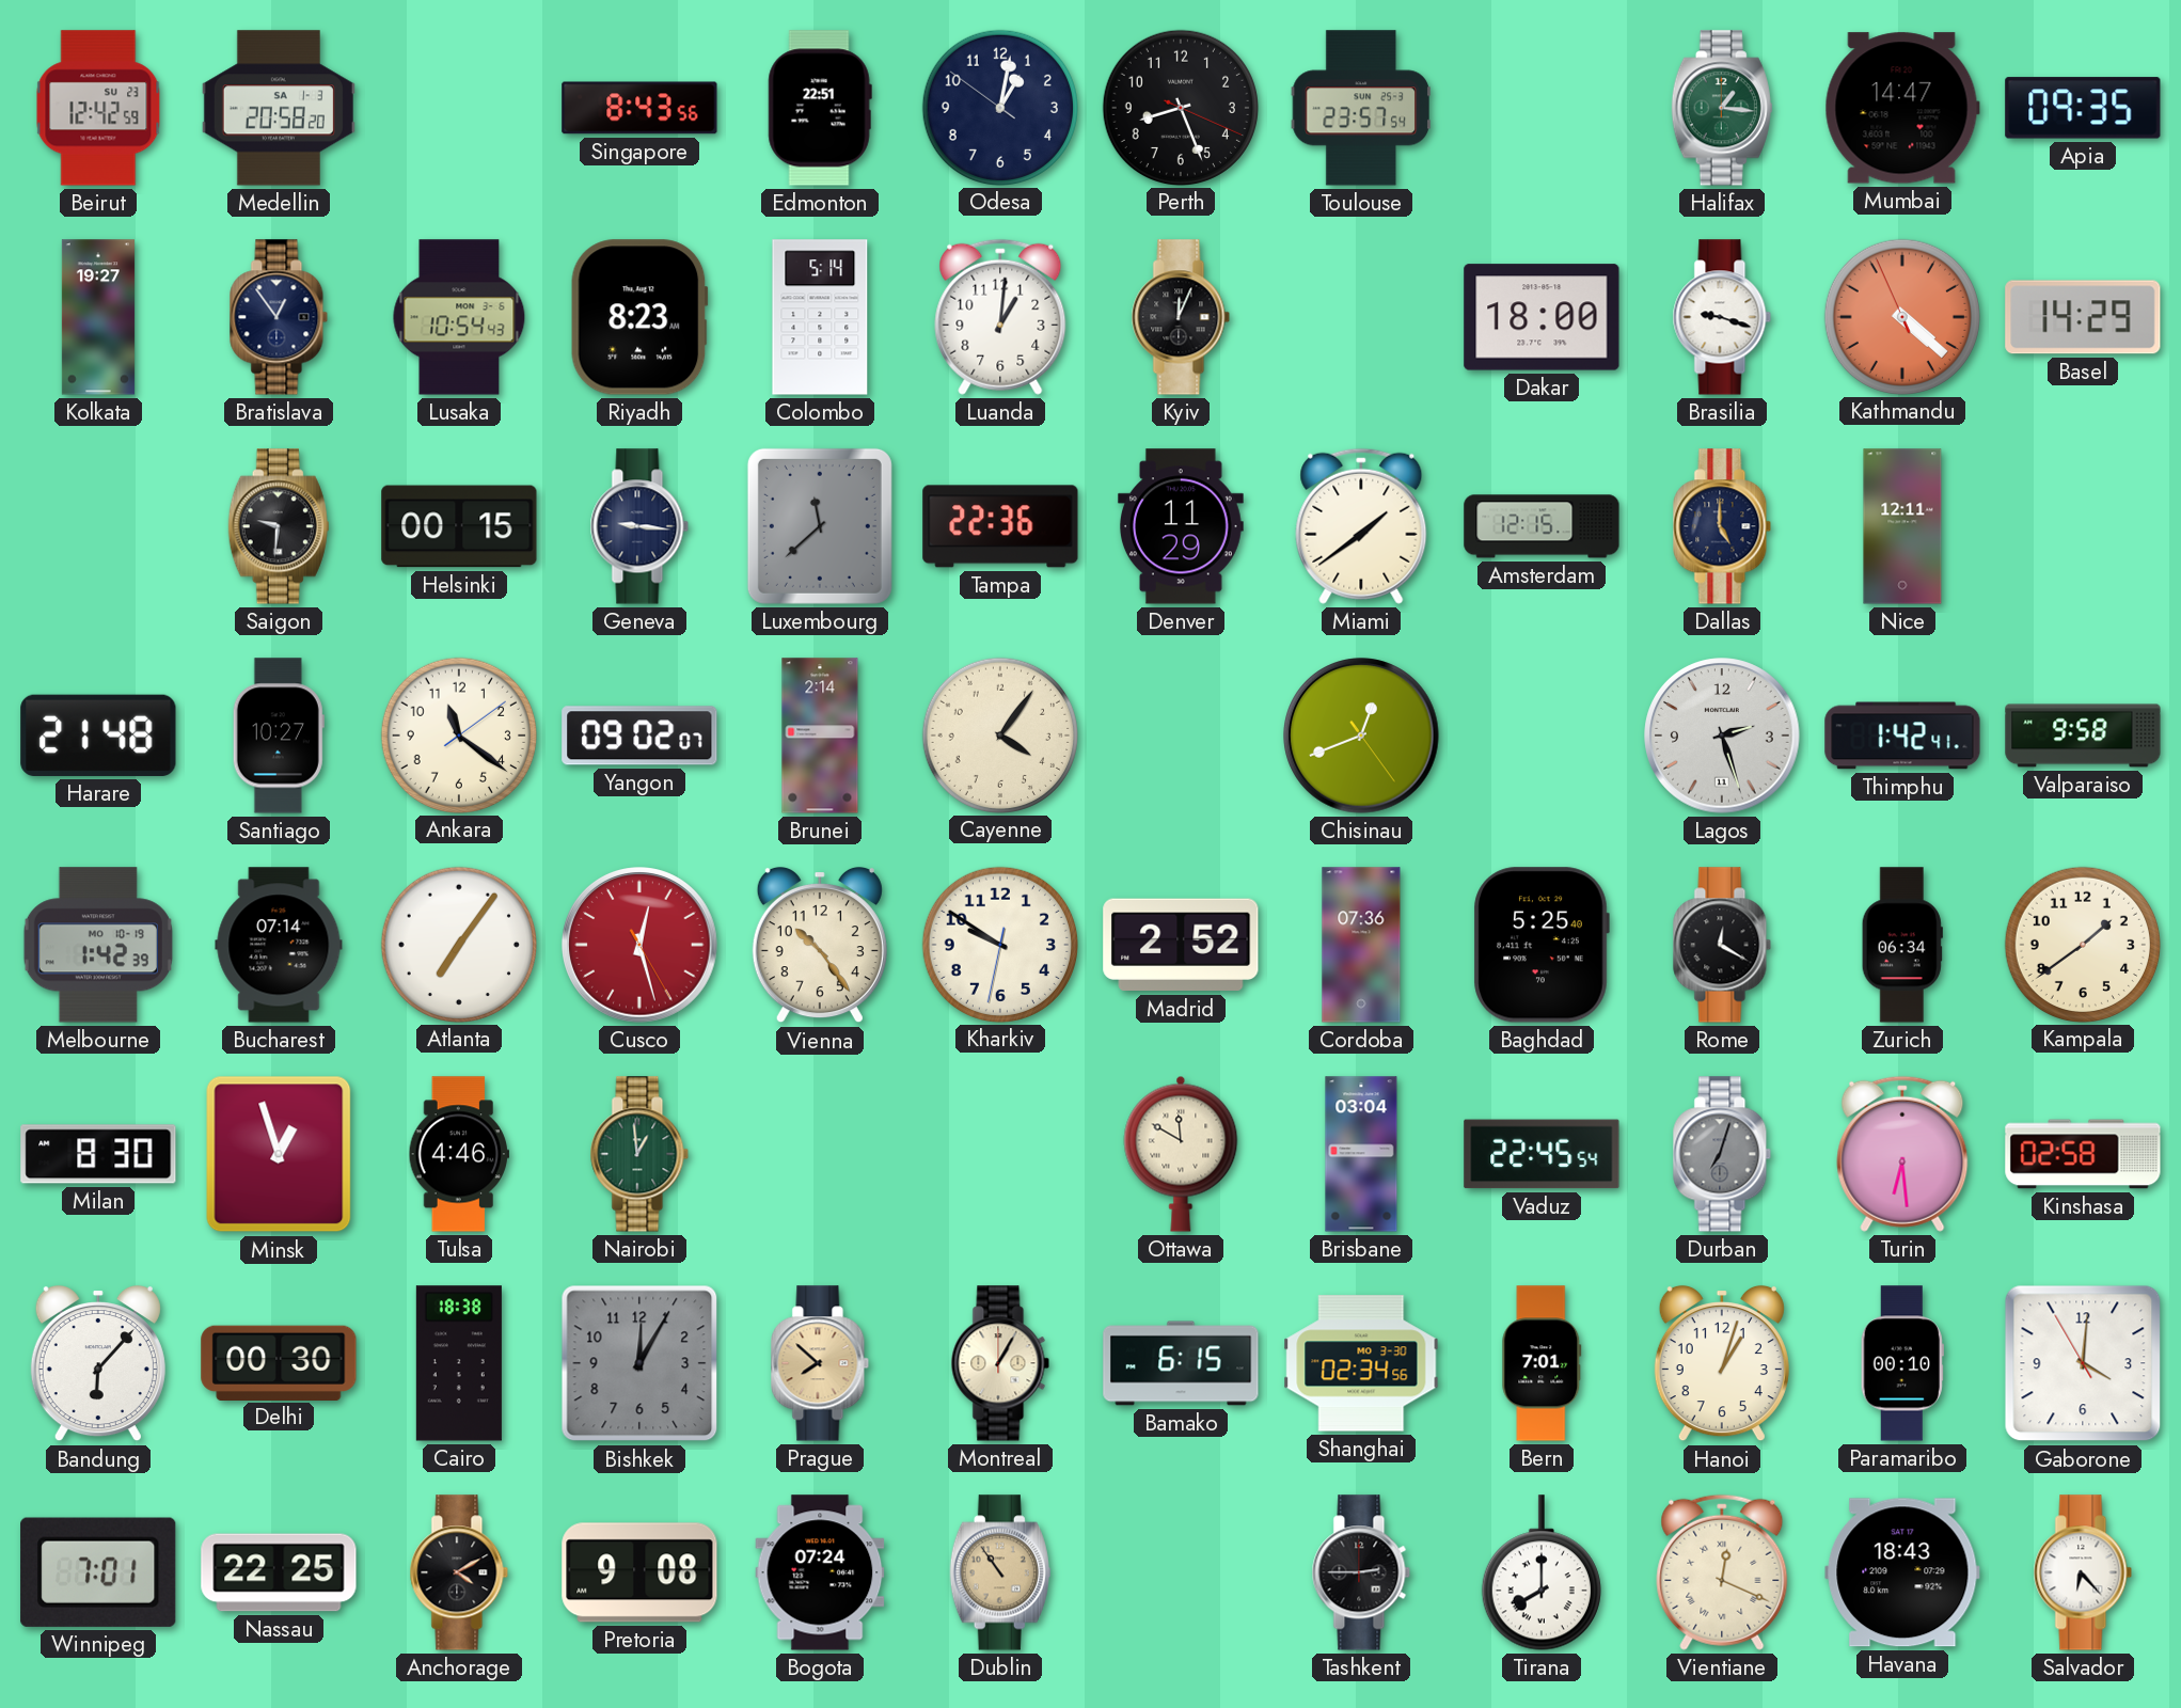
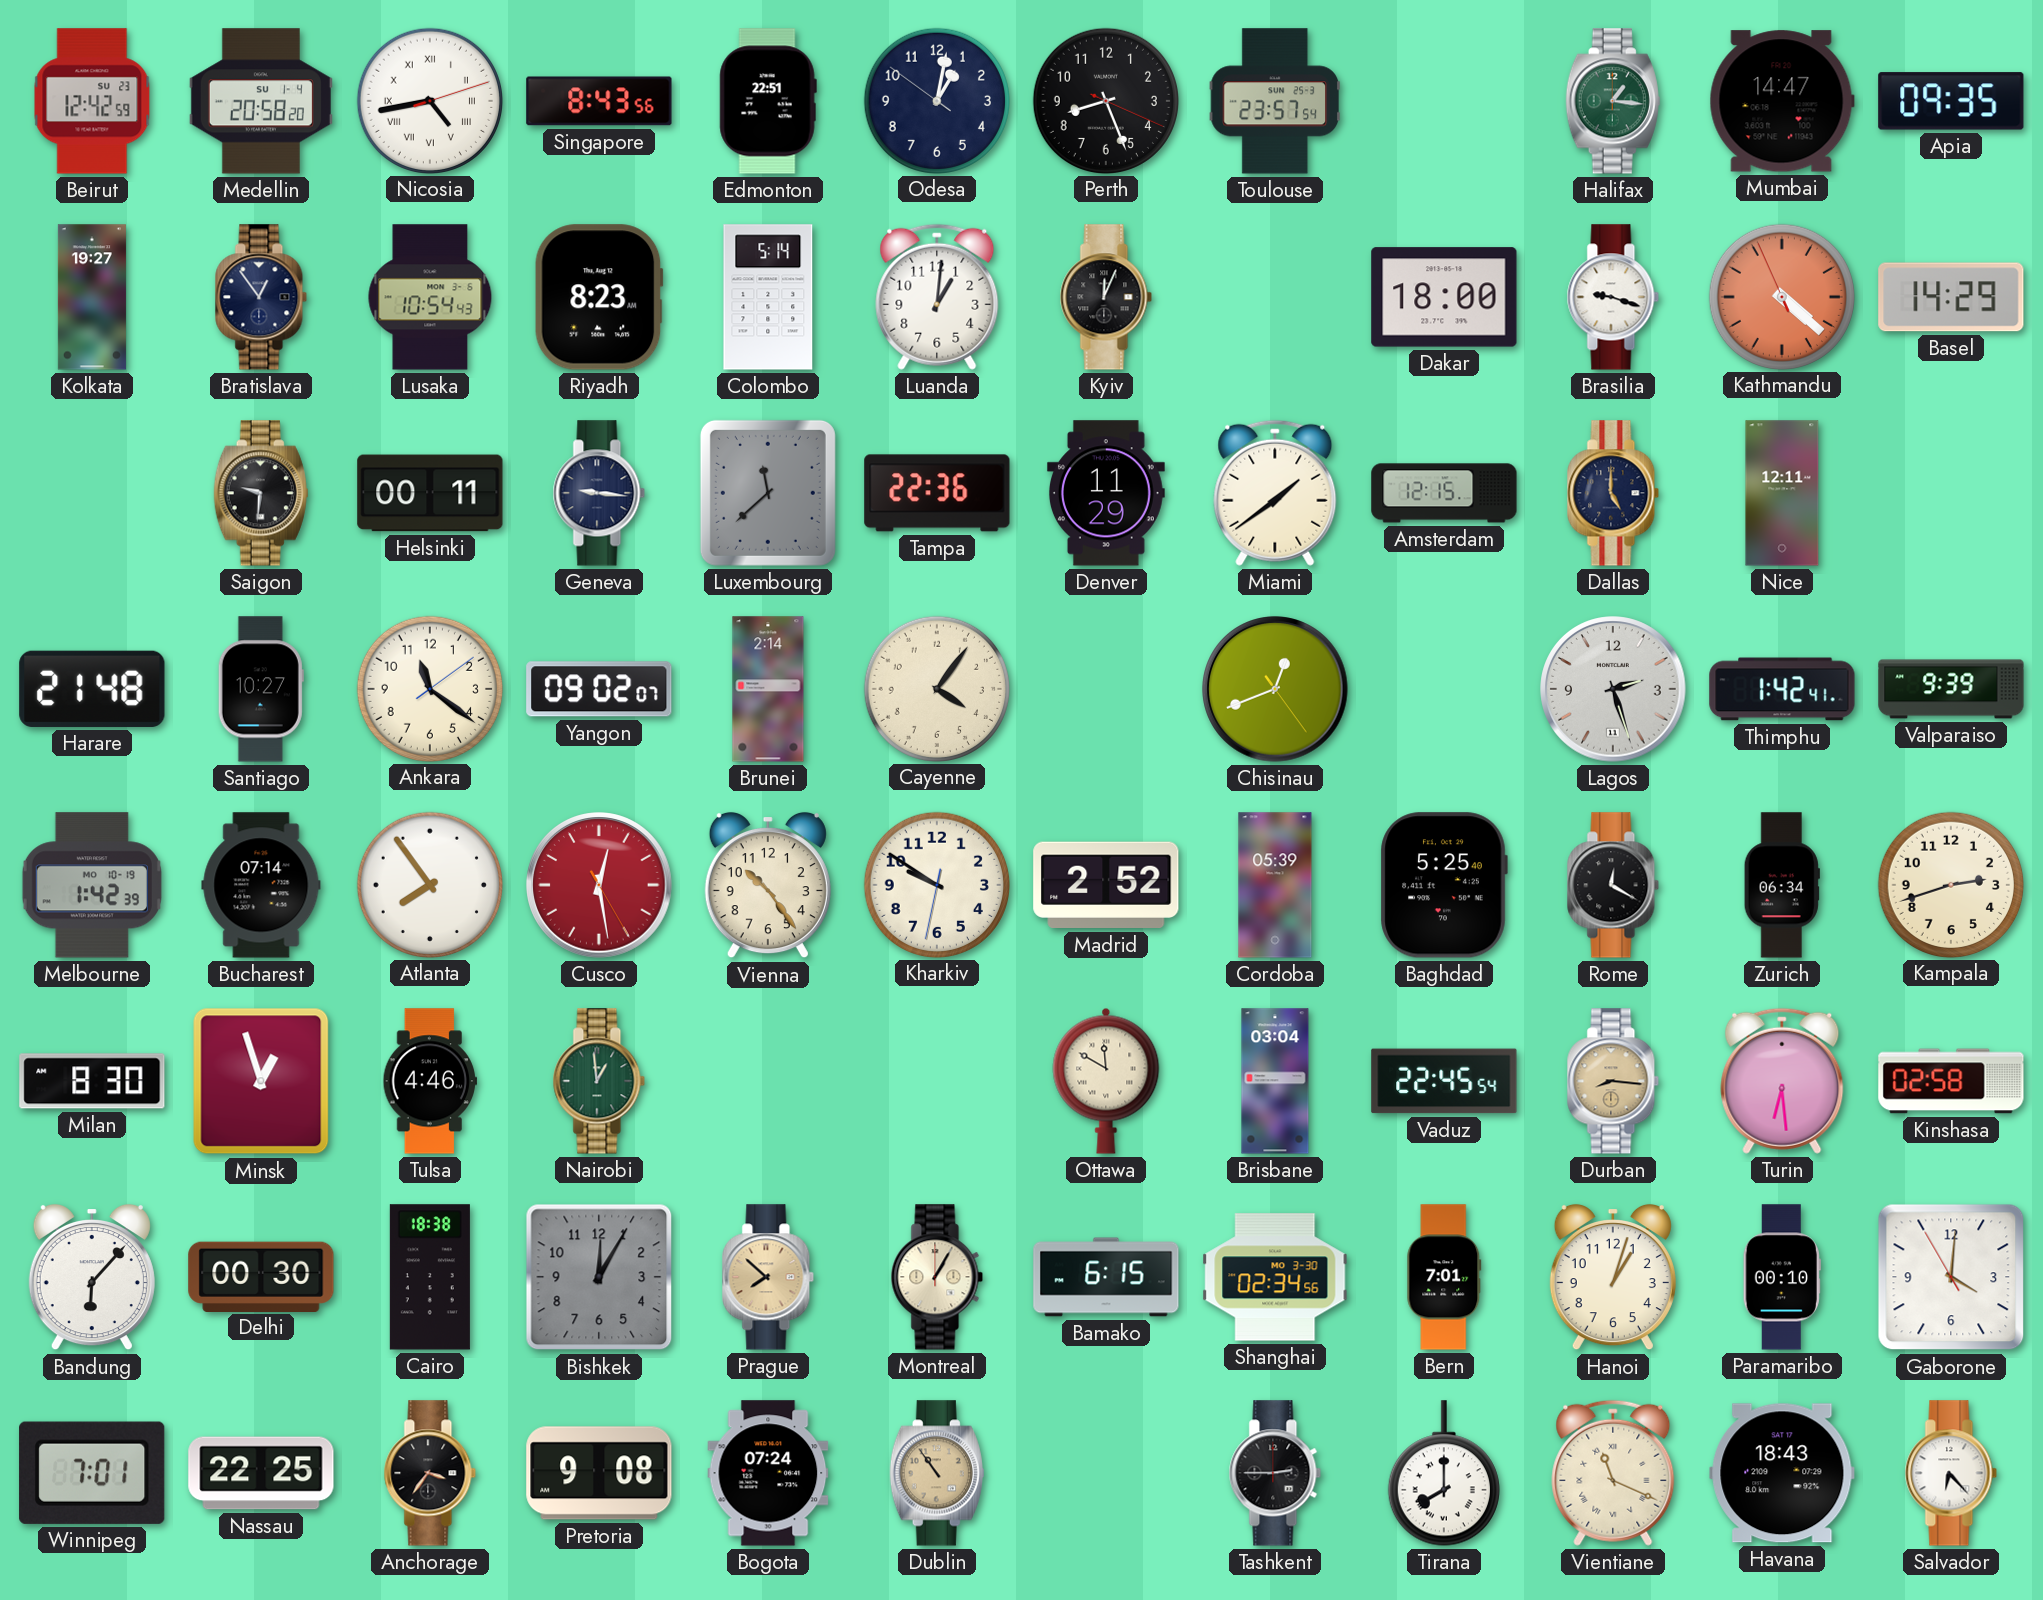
Medellin date: SA 1-3 -> SU 1-4
Nicosia: none -> 4:43
Helsinki: 00:15 -> 00:11
Valparaiso: 9:58 -> 9:39
Atlanta: 7:06 -> 7:54
Cusco: 12:27 -> 12:28
Cordoba: 07:36 -> 05:39
Kampala: 1:39 -> 2:42
Durban: 7:03 -> 8:16
Durban dial: grey -> champagne
Anchorage: 4:10 -> 3:36
Vientiane: 12:19 -> 11:19
